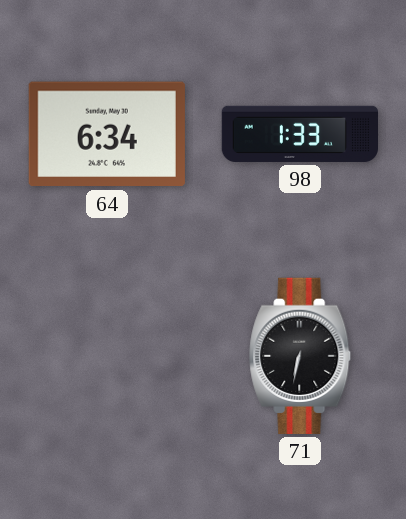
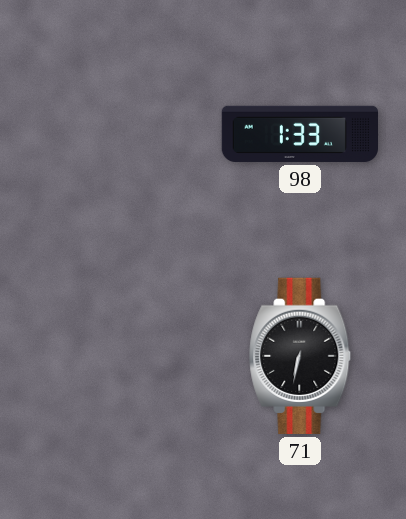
64: 6:34 -> none
